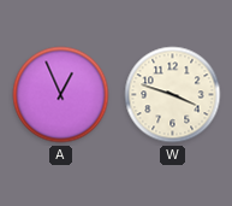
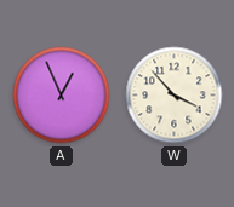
W: 3:48 -> 3:53
